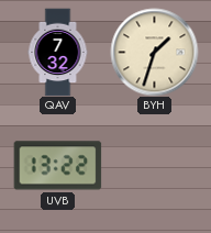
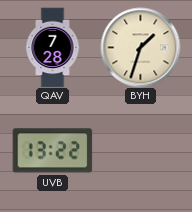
QAV: 7:32 -> 7:28
